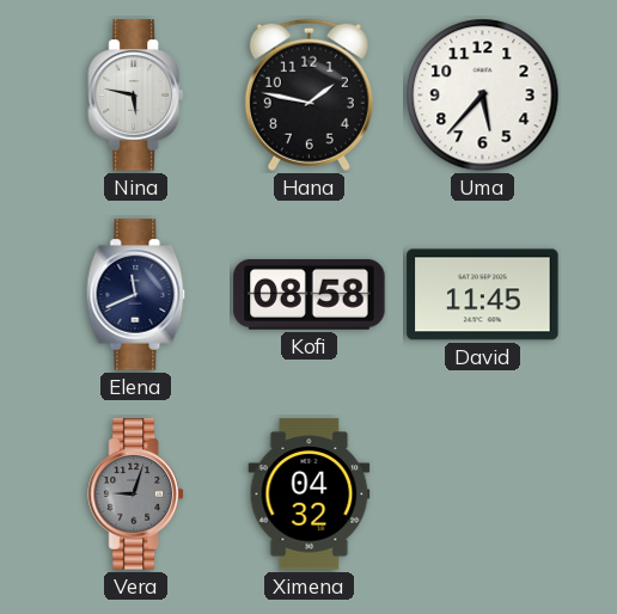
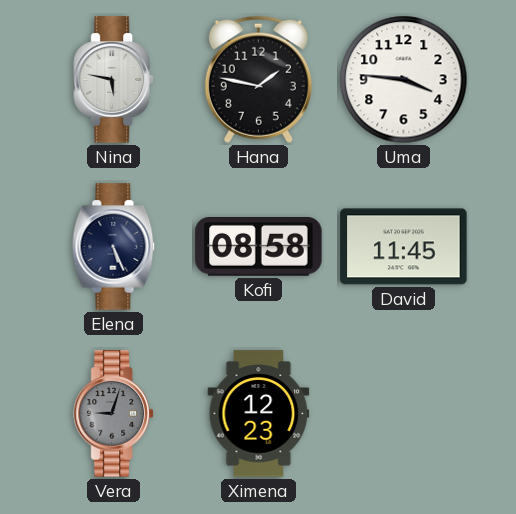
Uma: 5:37 -> 3:46
Elena: 11:41 -> 5:26
Ximena: 04:32 -> 12:23
